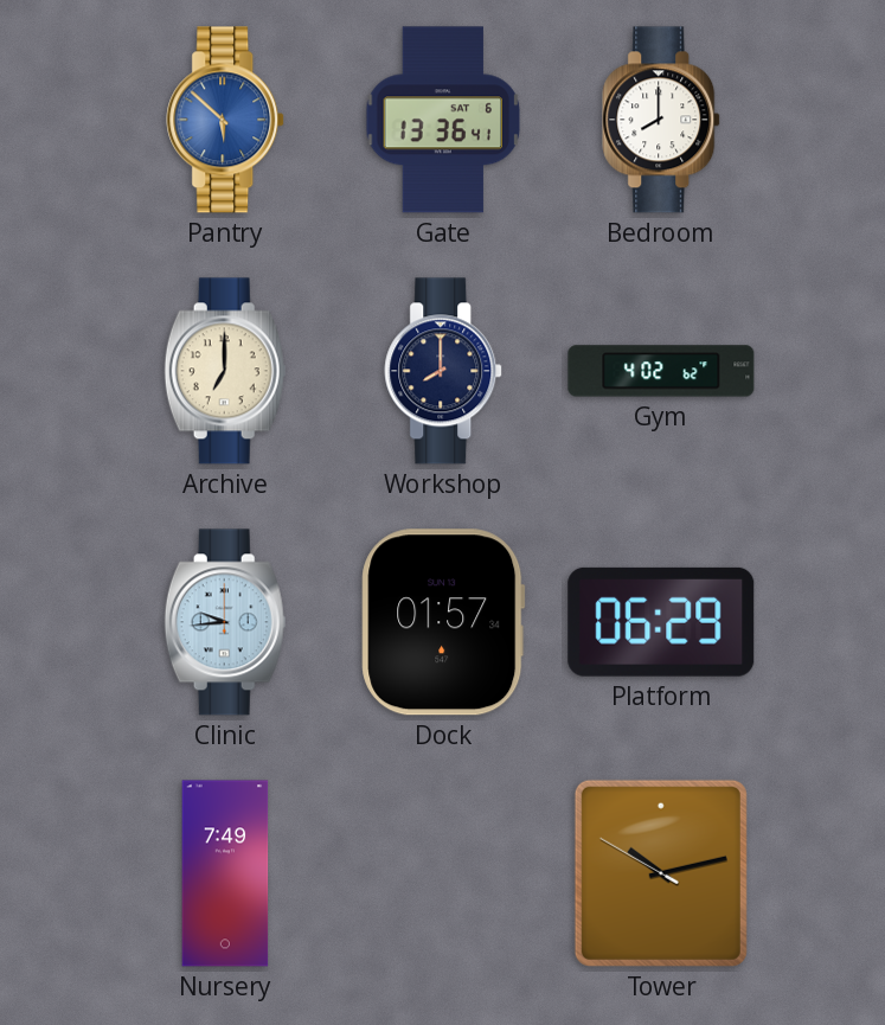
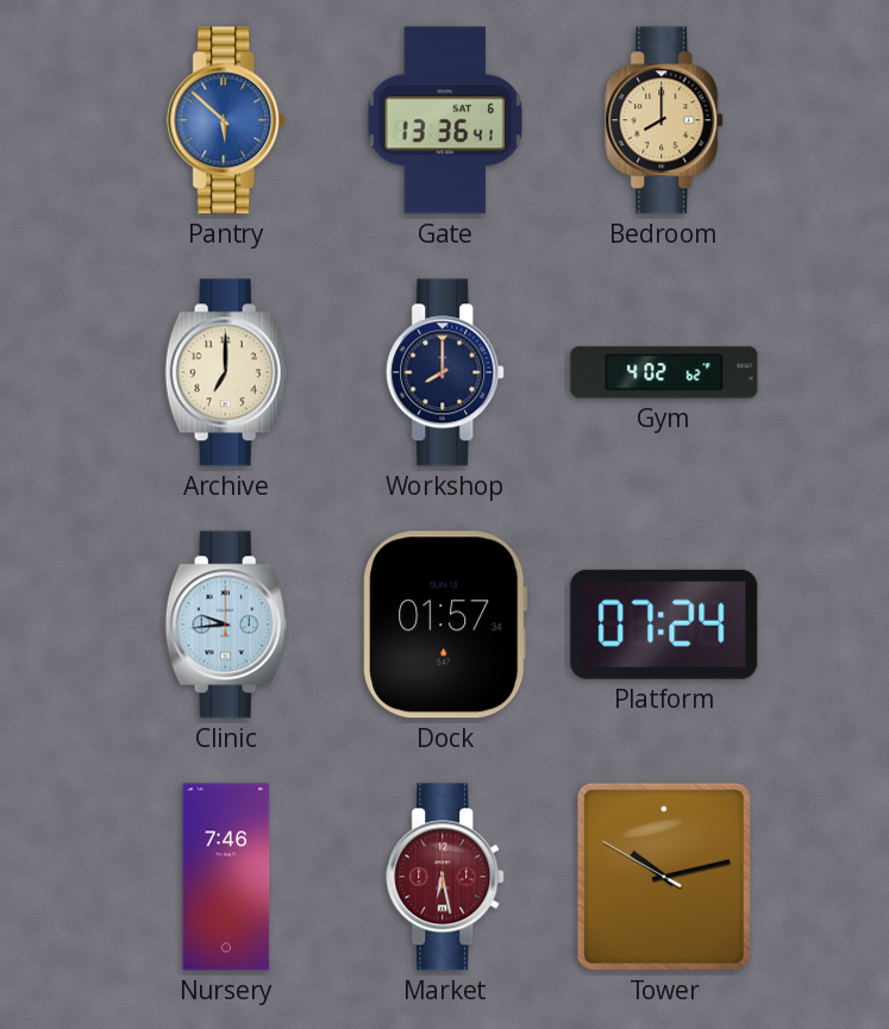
Bedroom dial: white -> champagne
Platform: 06:29 -> 07:24
Nursery: 7:49 -> 7:46
Market: none -> 6:28
